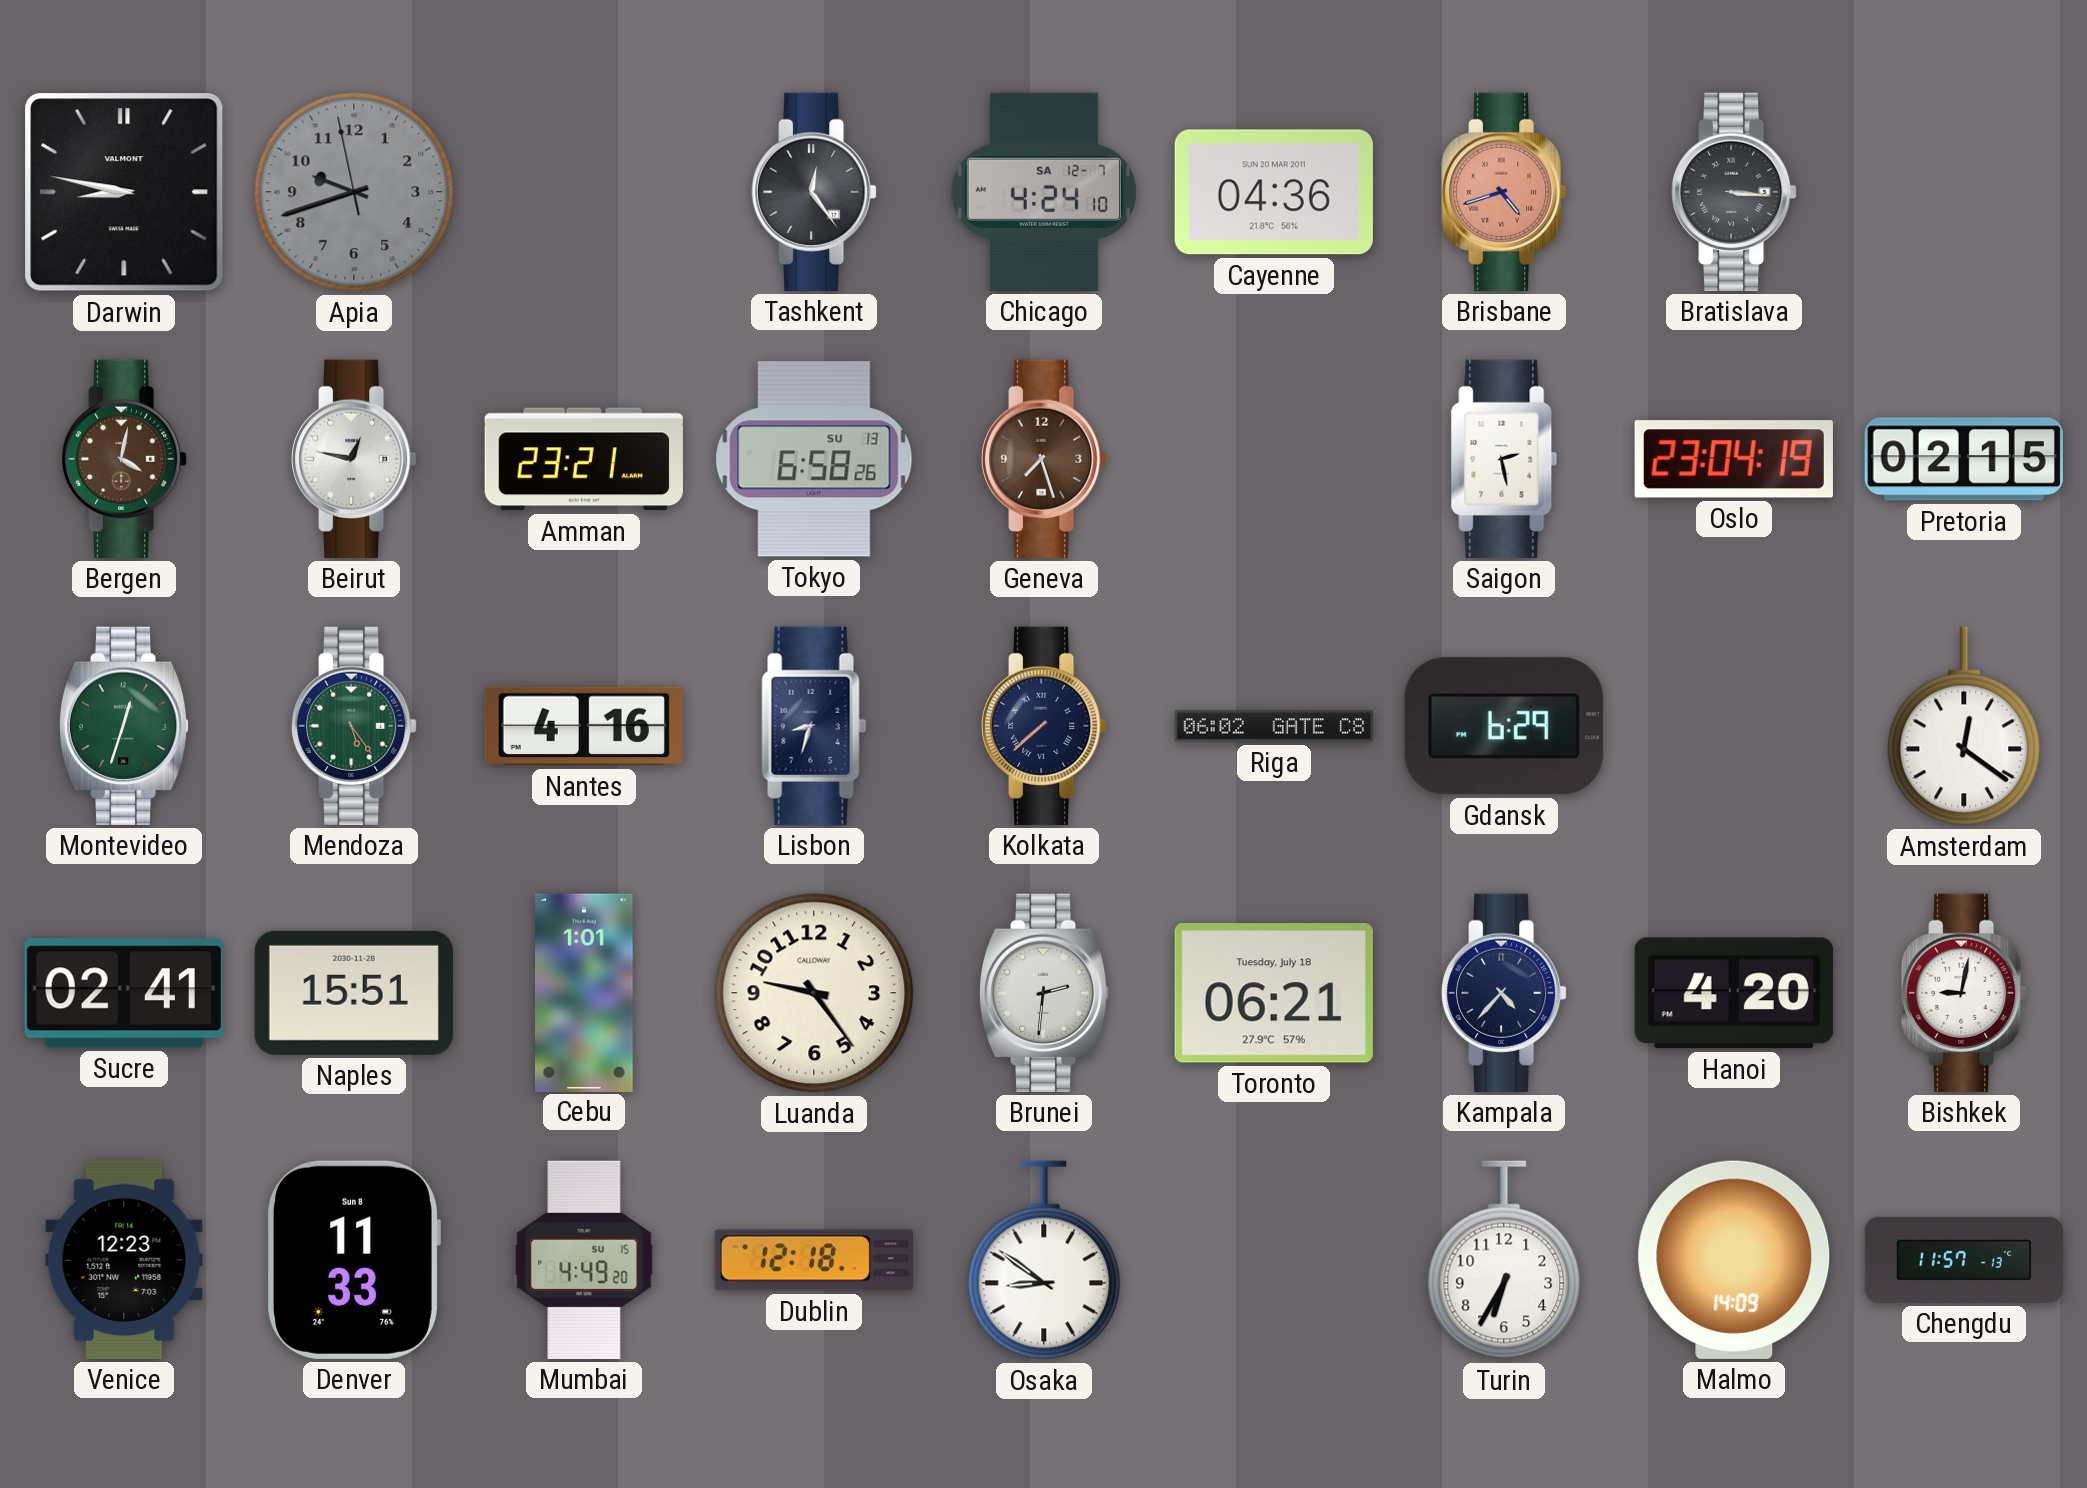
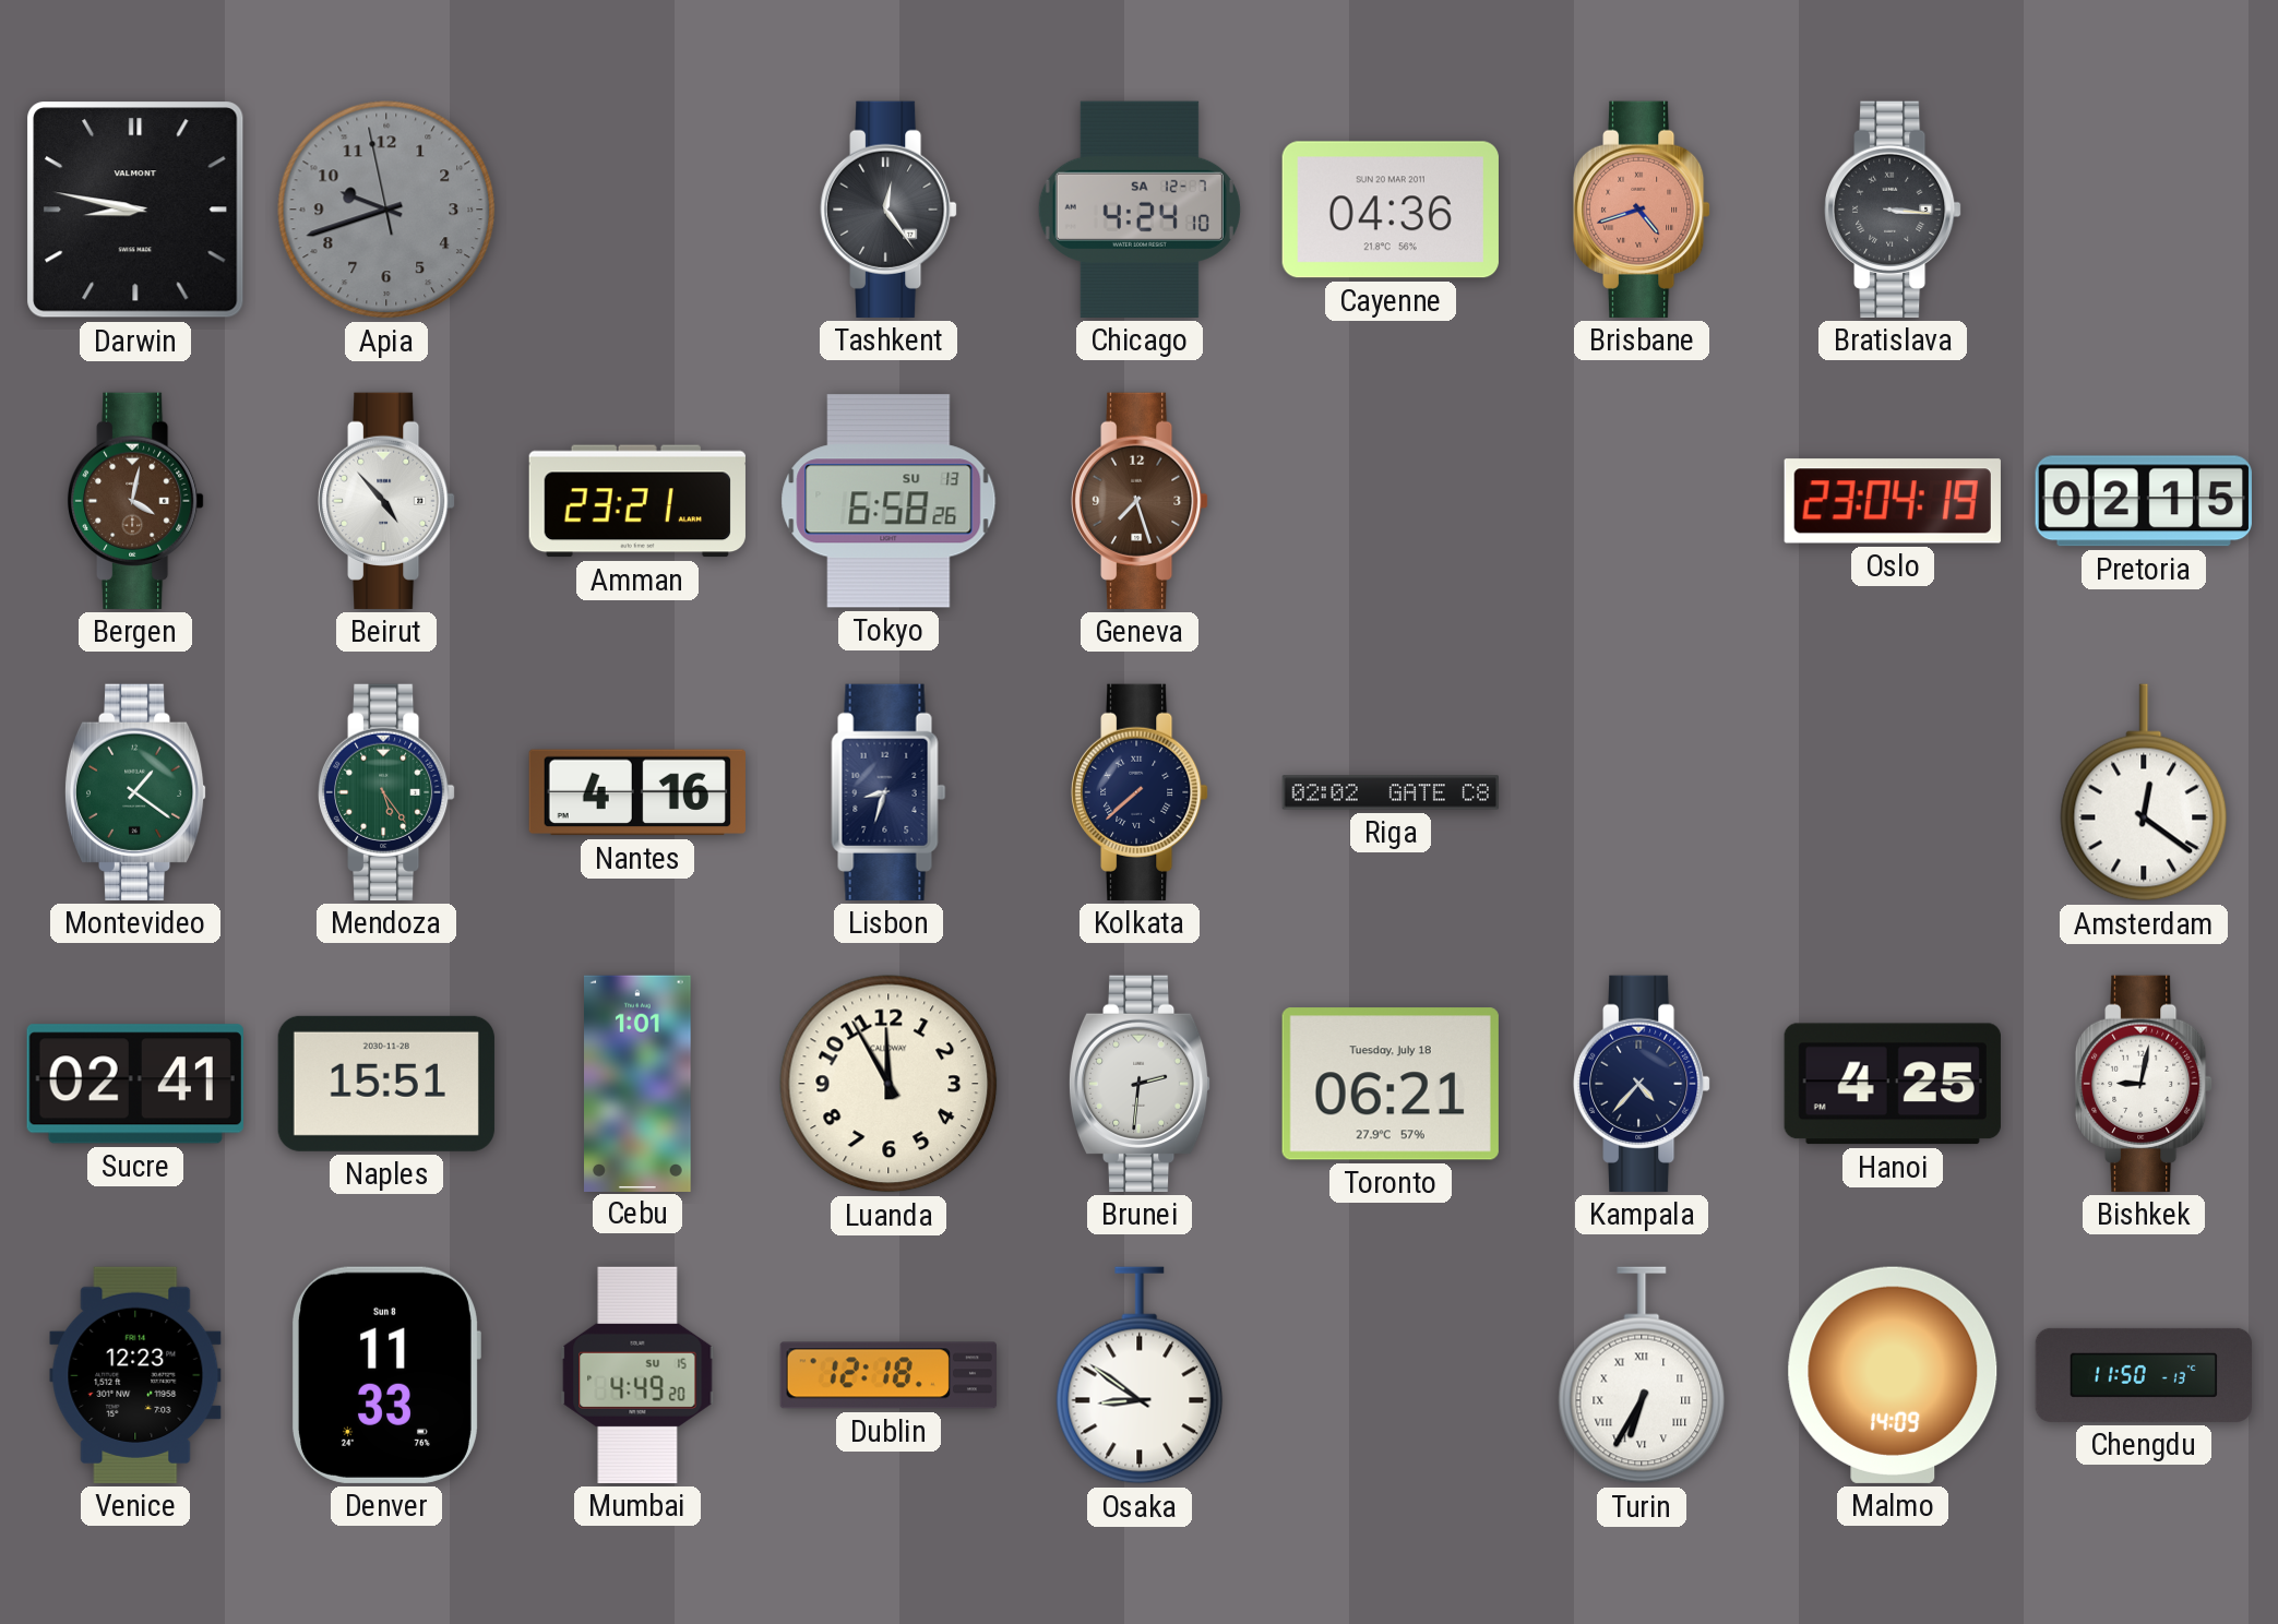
Beirut: 12:47 -> 4:53
Saigon: 2:28 -> none
Montevideo: 12:33 -> 1:21
Riga: 06:02 -> 02:02
Gdansk: 6:29 -> none
Luanda: 9:24 -> 11:55
Hanoi: 4:20 -> 4:25
Turin numerals: Arabic -> Roman
Chengdu: 11:57 -> 11:50
